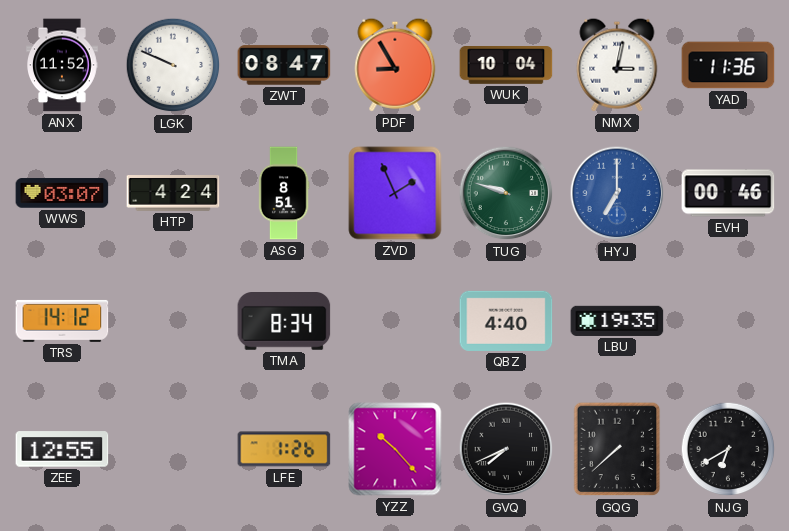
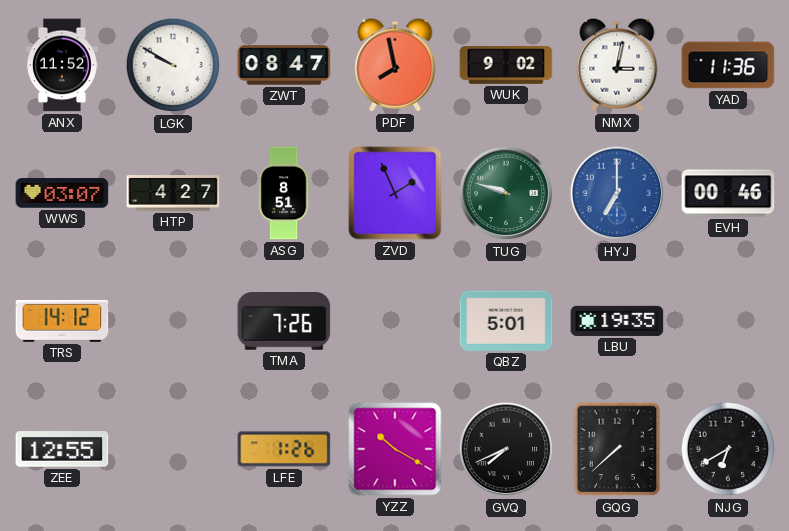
LGK: 9:49 -> 9:50
PDF: 8:55 -> 7:58
WUK: 10:04 -> 9:02
HTP: 4:24 -> 4:27
TMA: 8:34 -> 7:26
QBZ: 4:40 -> 5:01
YZZ: 10:23 -> 10:20
